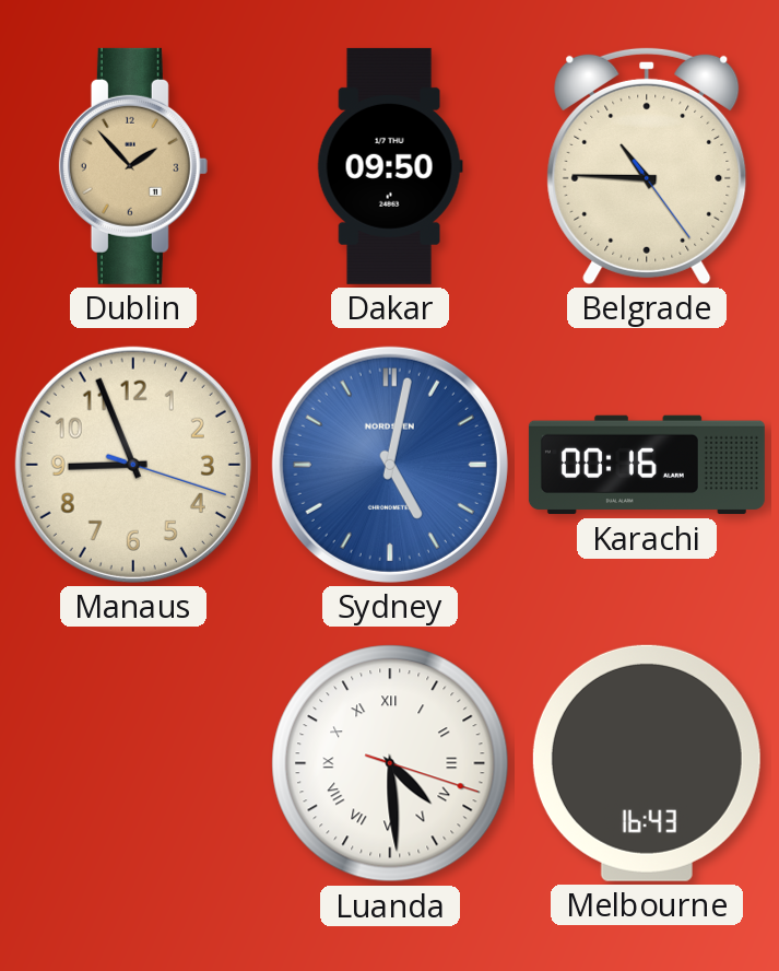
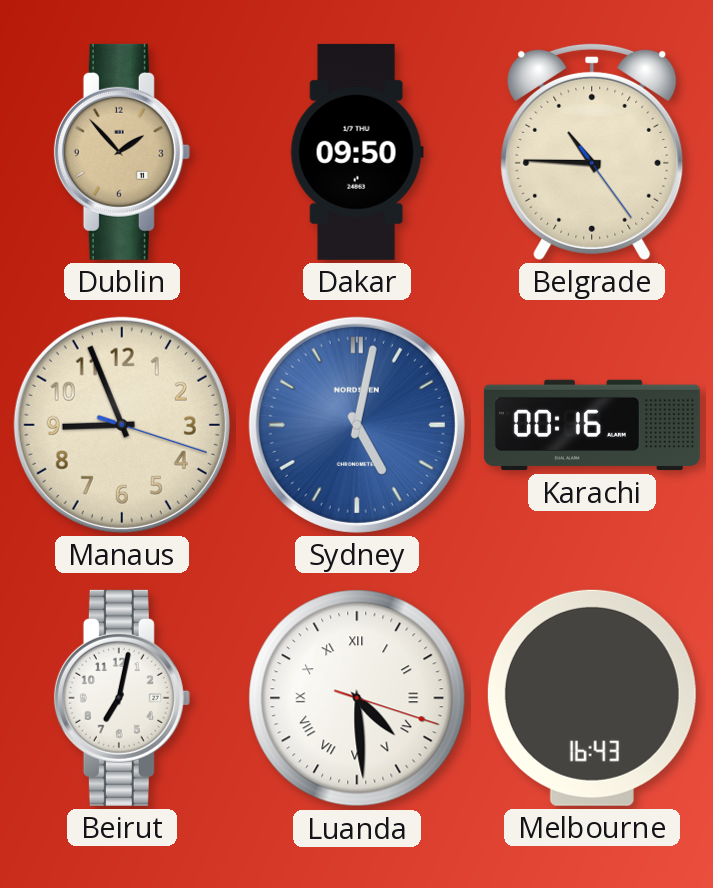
Beirut: none -> 7:02
